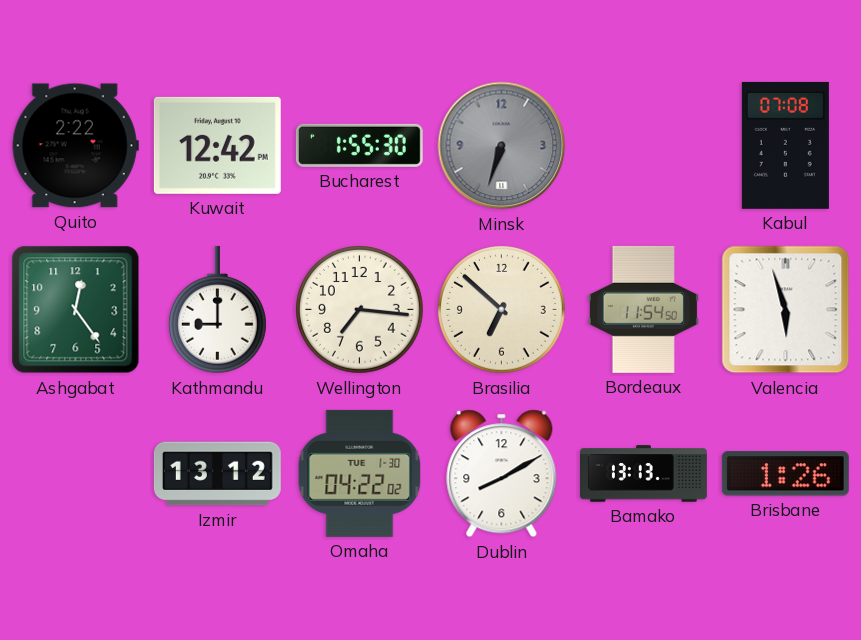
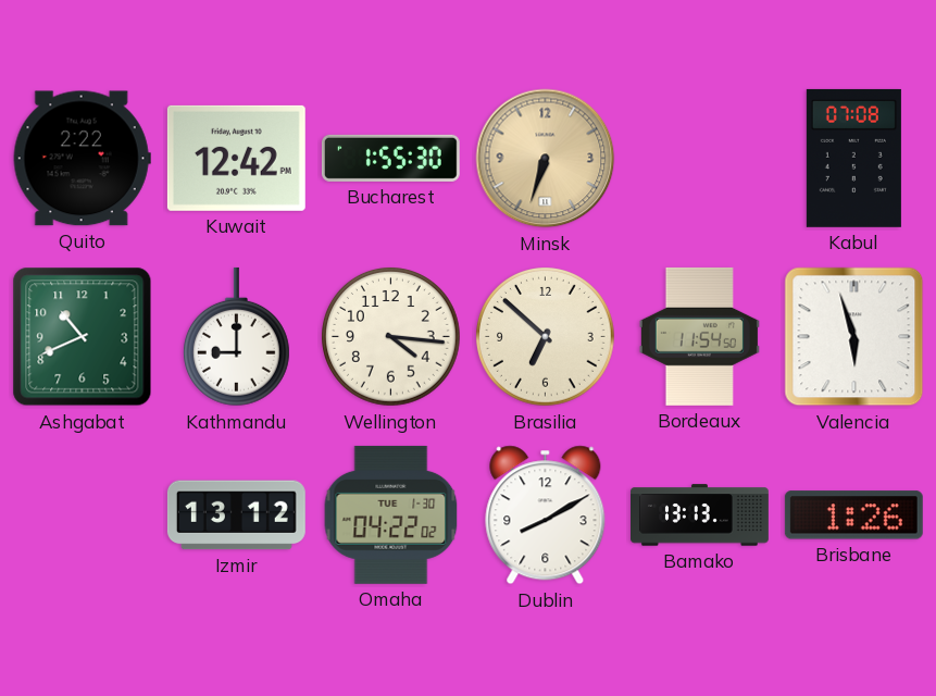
Minsk dial: grey -> champagne
Ashgabat: 12:24 -> 10:41
Wellington: 7:16 -> 4:16
